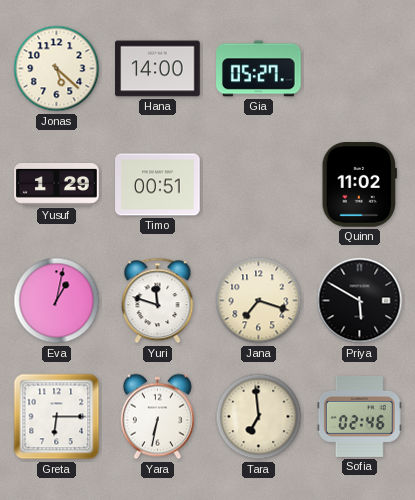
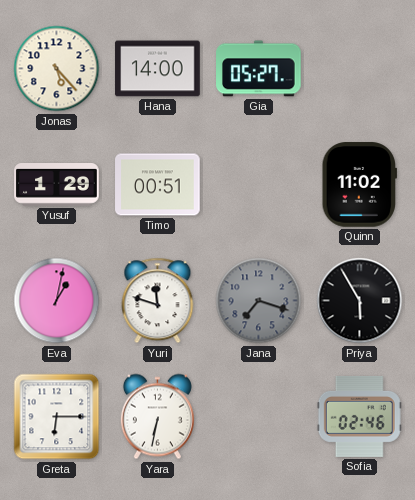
Jonas: 5:22 -> 5:23
Jana dial: cream -> grey
Priya: 5:50 -> 5:55
Tara: 6:59 -> none
